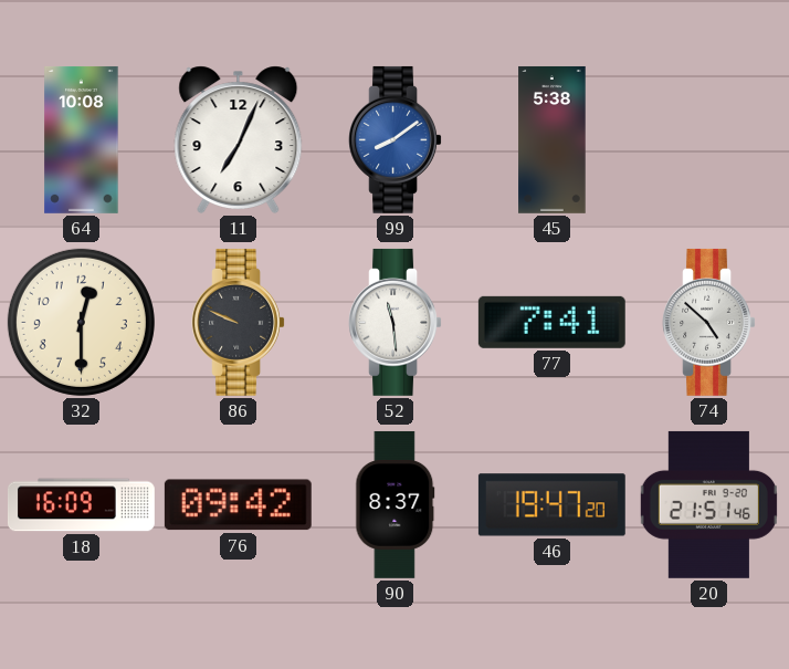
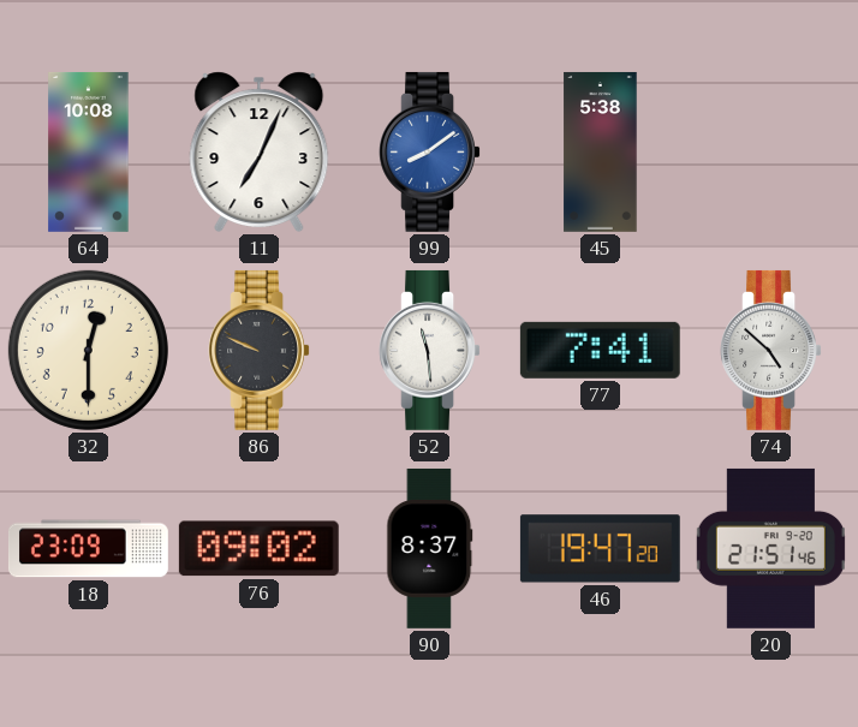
18: 16:09 -> 23:09
76: 09:42 -> 09:02
